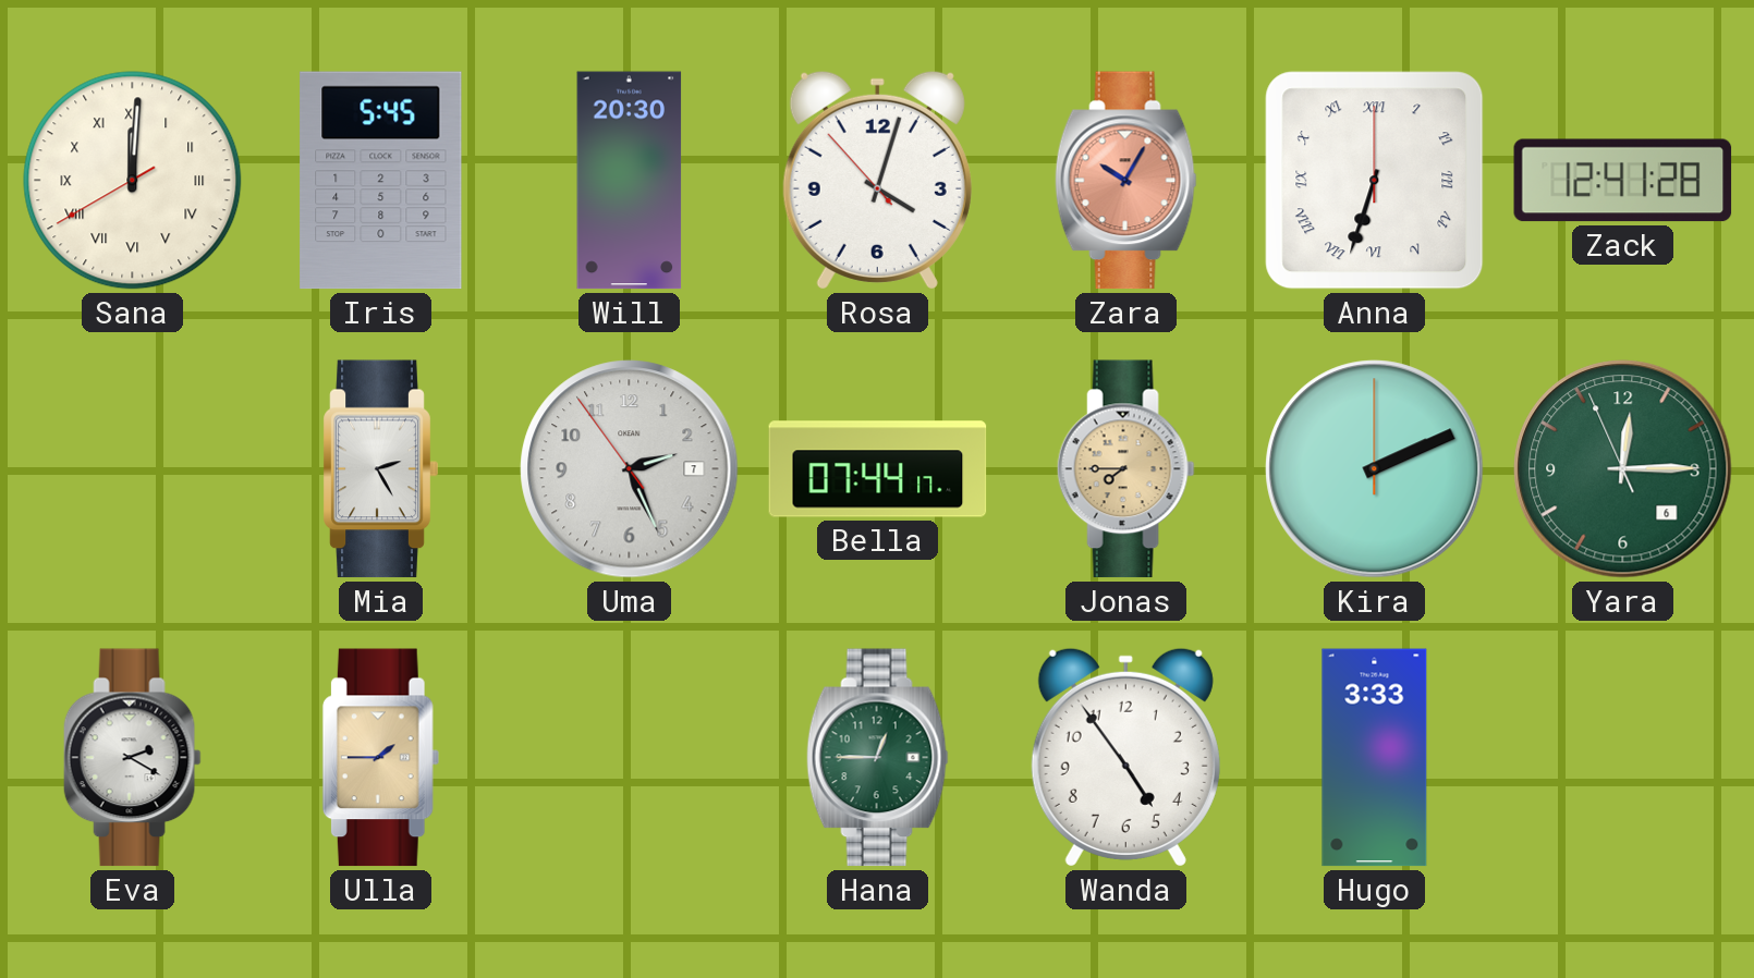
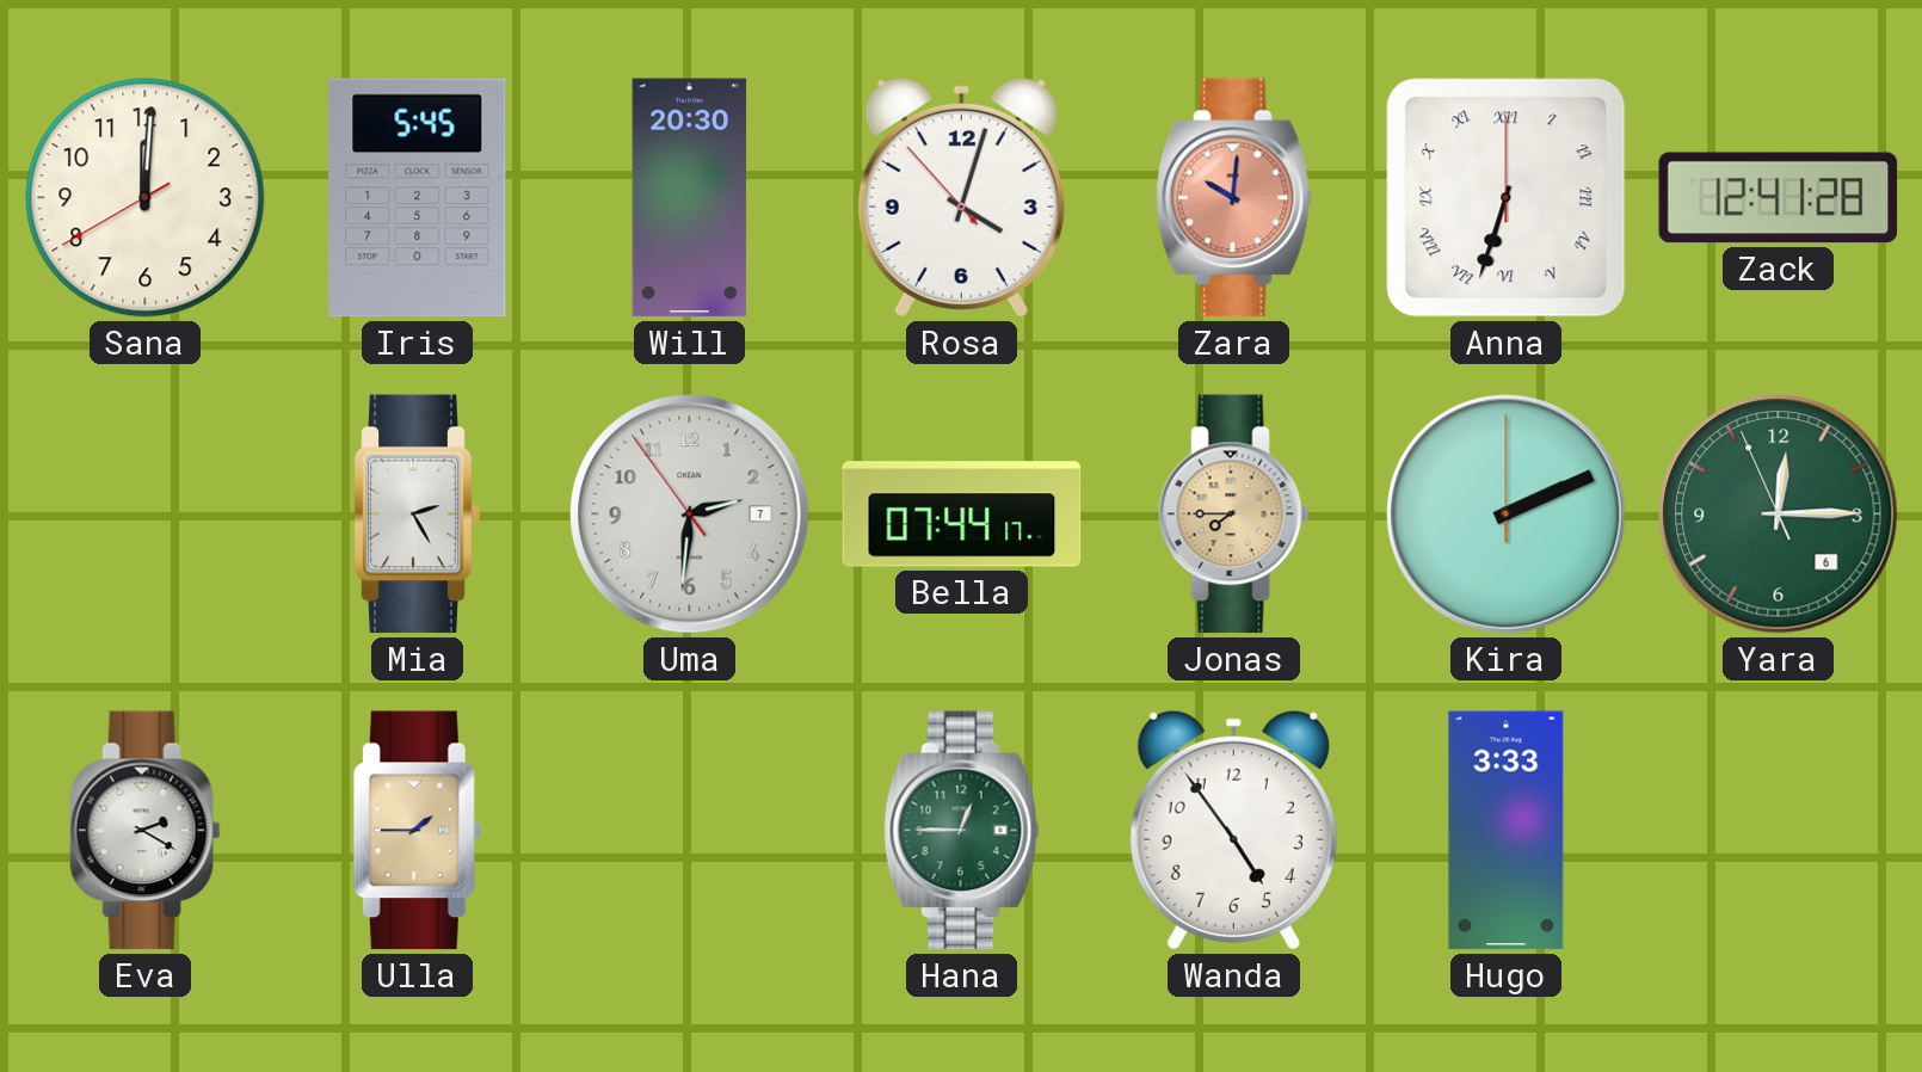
Sana numerals: Roman -> Arabic
Zara: 10:05 -> 10:01
Uma: 2:25 -> 2:30
